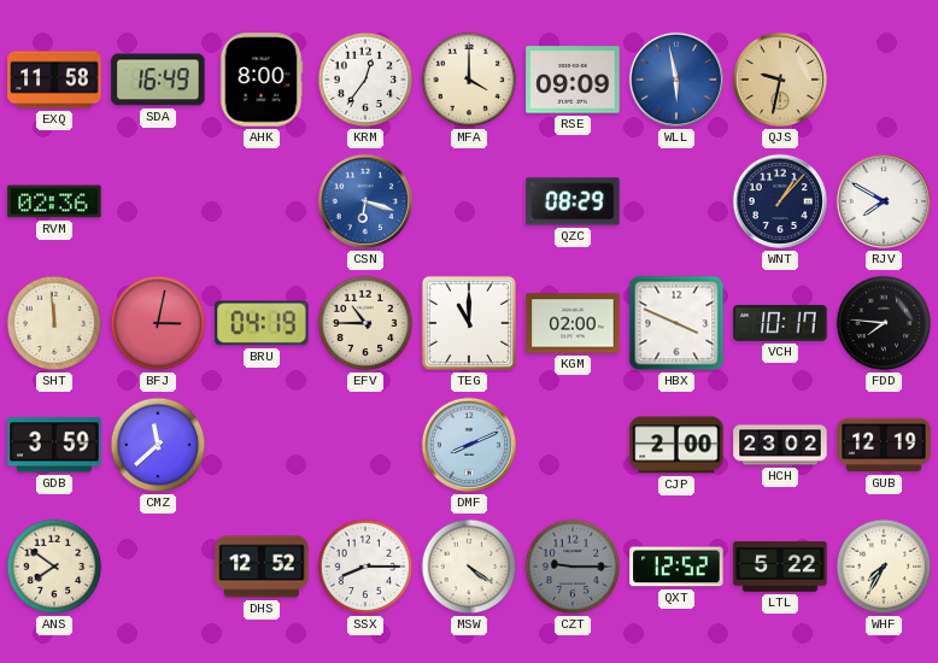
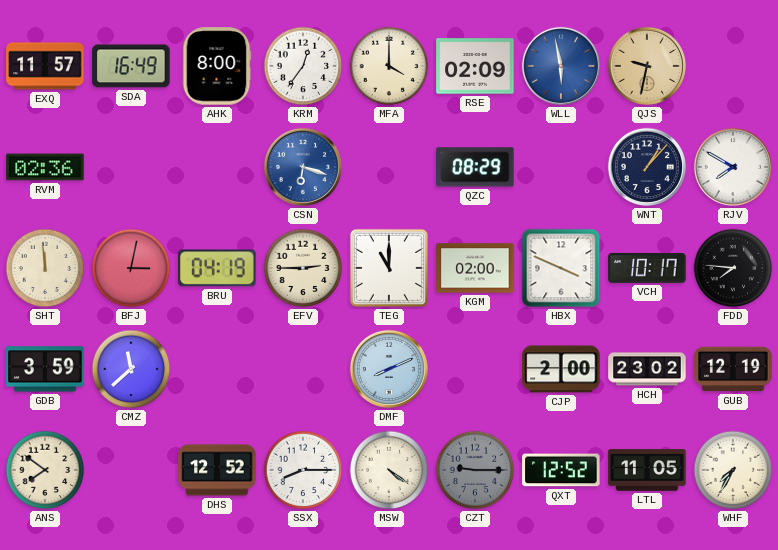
EXQ: 11:58 -> 11:57
RSE: 09:09 -> 02:09
EFV: 10:45 -> 2:45
LTL: 5:22 -> 11:05
